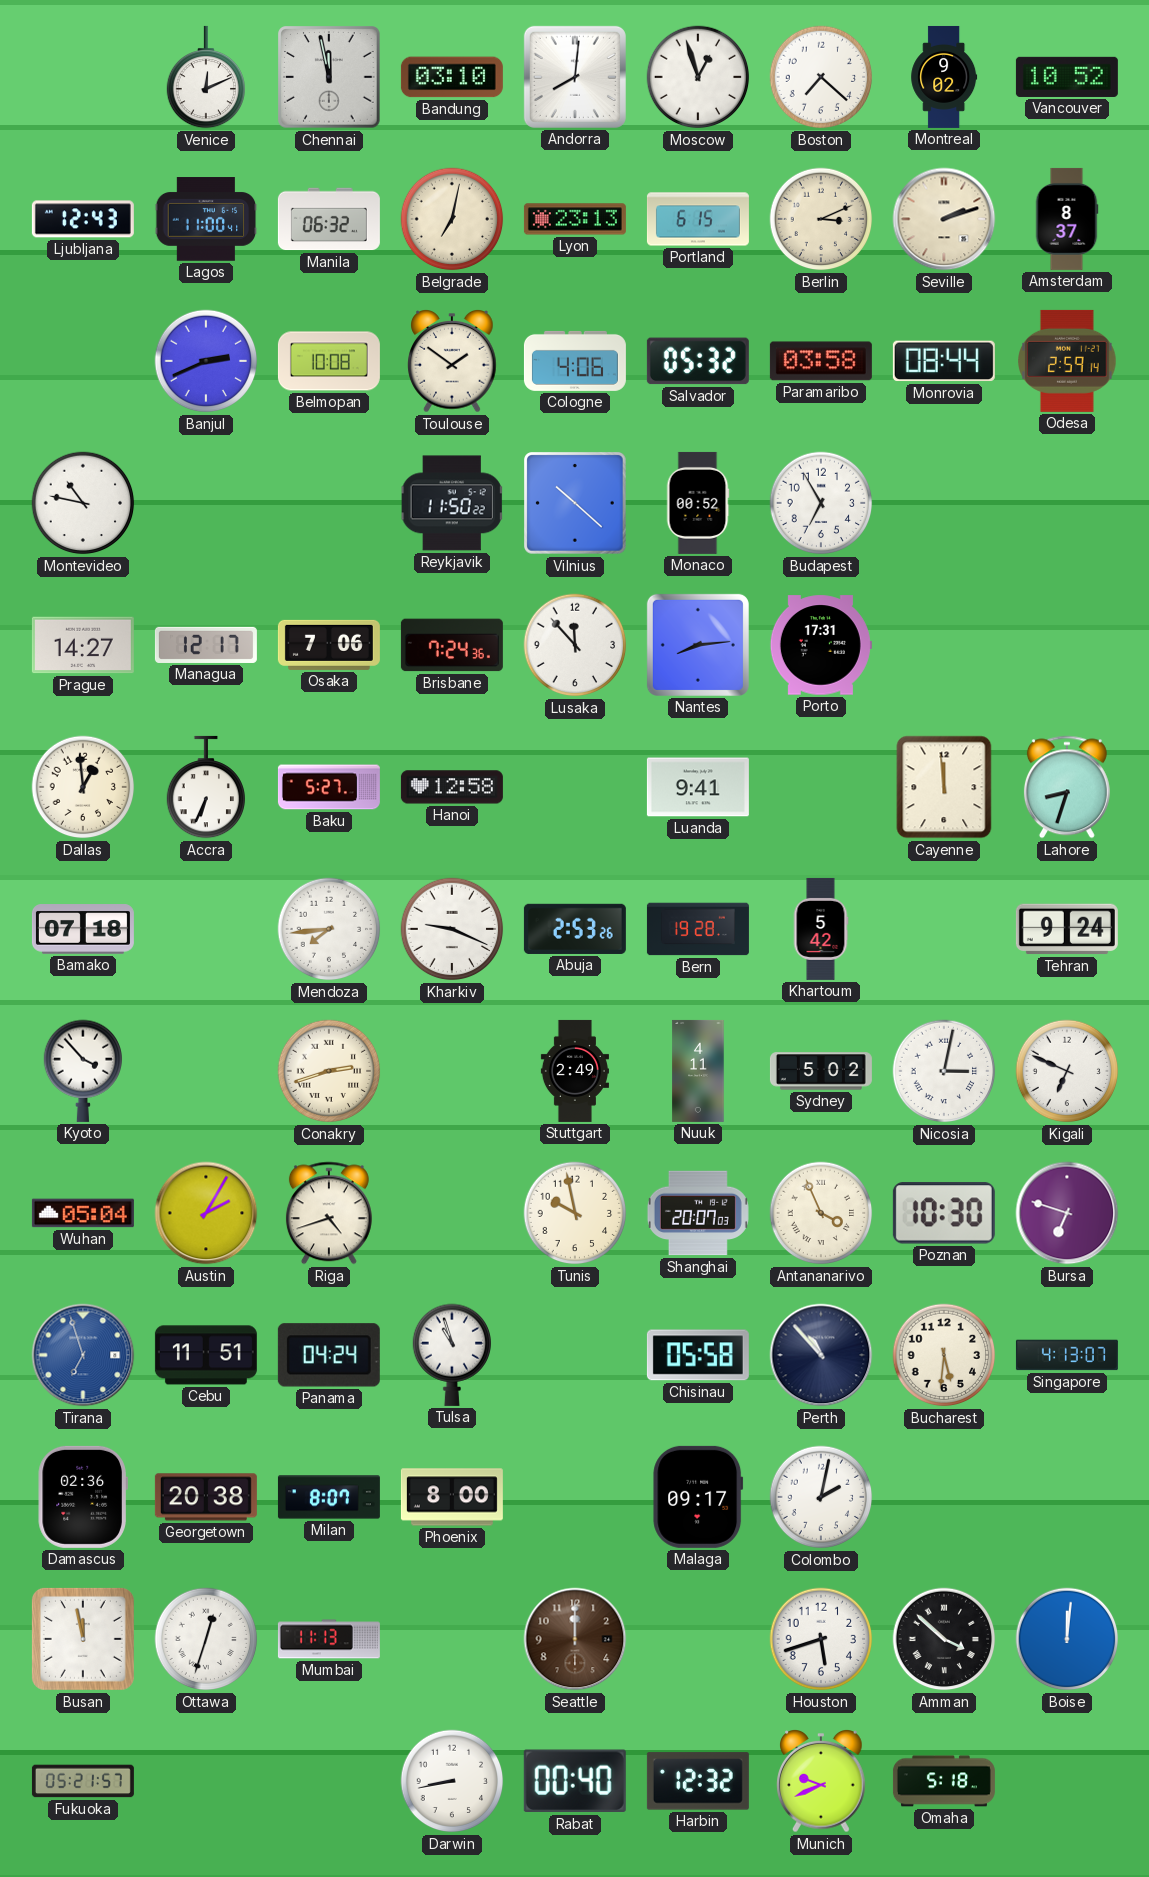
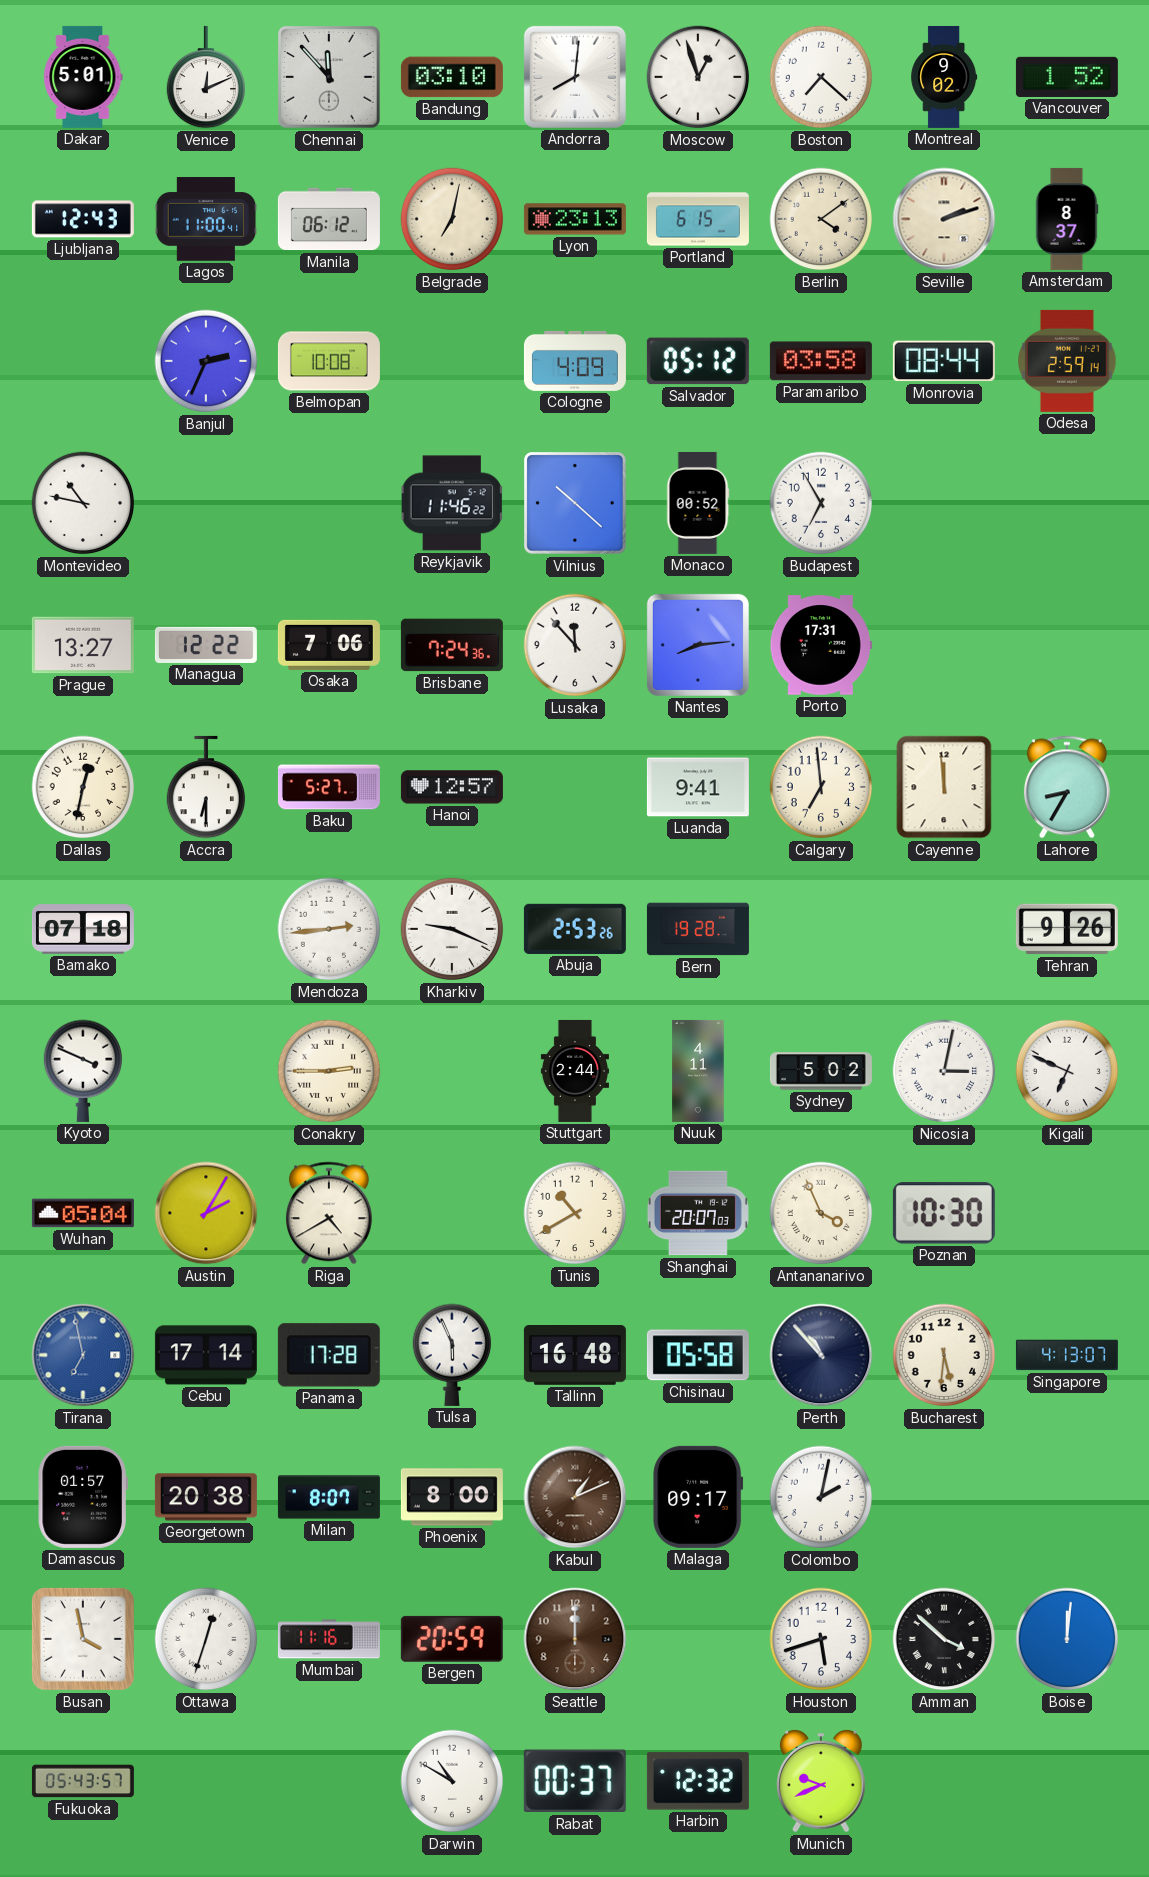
Dakar: none -> 5:01
Chennai: 11:58 -> 11:53
Vancouver: 10:52 -> 1:52
Manila: 06:32 -> 06:12
Berlin: 3:11 -> 4:09
Banjul: 2:41 -> 2:34
Toulouse: 1:51 -> none
Cologne: 4:06 -> 4:09
Salvador: 05:32 -> 05:12
Reykjavik: 11:50 -> 11:46
Prague: 14:27 -> 13:27
Managua: 12:17 -> 12:22
Dallas: 12:59 -> 12:32
Accra: 6:34 -> 6:30
Hanoi: 12:58 -> 12:57
Calgary: none -> 6:59
Lahore: 8:33 -> 8:35
Mendoza: 7:44 -> 2:44
Khartoum: 5:42 -> none
Tehran: 9:24 -> 9:26
Kyoto: 3:53 -> 3:49
Conakry: 2:42 -> 2:45
Stuttgart: 2:49 -> 2:44
Riga: 4:42 -> 4:40
Tunis: 9:58 -> 10:40
Bursa: 6:48 -> none
Tirana: 6:57 -> 6:58
Cebu: 11:51 -> 17:14
Panama: 04:24 -> 17:28
Tulsa: 10:57 -> 5:56
Tallinn: none -> 16:48
Damascus: 02:36 -> 01:57
Kabul: none -> 1:11
Busan: 11:58 -> 3:58
Mumbai: 11:13 -> 11:16
Bergen: none -> 20:59
Fukuoka: 05:21 -> 05:43
Darwin: 8:43 -> 10:50
Rabat: 00:40 -> 00:37
Omaha: 5:18 -> none
